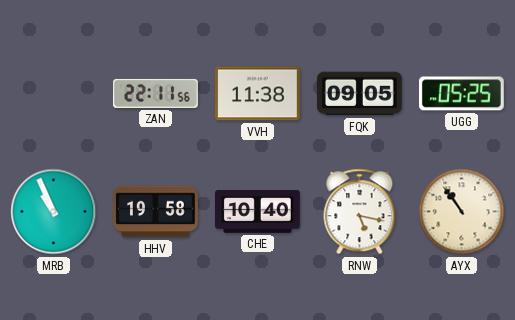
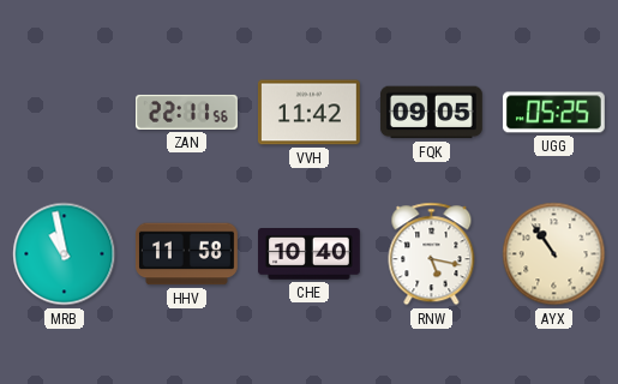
VVH: 11:38 -> 11:42
MRB: 10:56 -> 10:58
HHV: 19:58 -> 11:58
